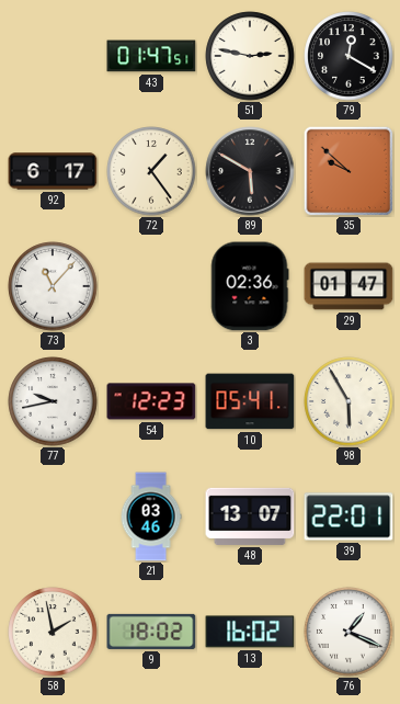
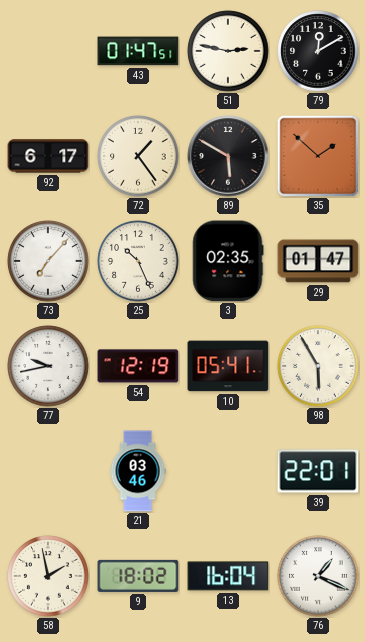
79: 12:20 -> 12:10
35: 9:52 -> 1:52
73: 11:07 -> 7:07
25: none -> 10:26
3: 02:36 -> 02:35
54: 12:23 -> 12:19
48: 13:07 -> none
13: 16:02 -> 16:04
